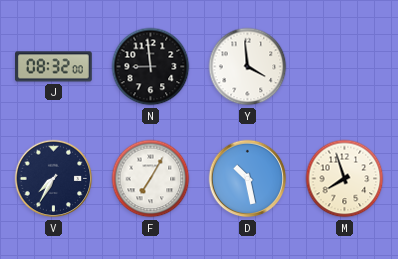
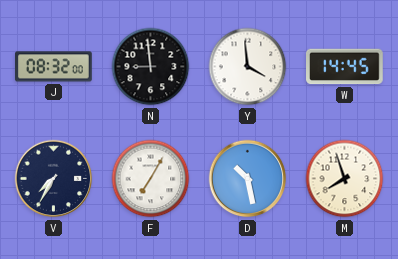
W: none -> 14:45
